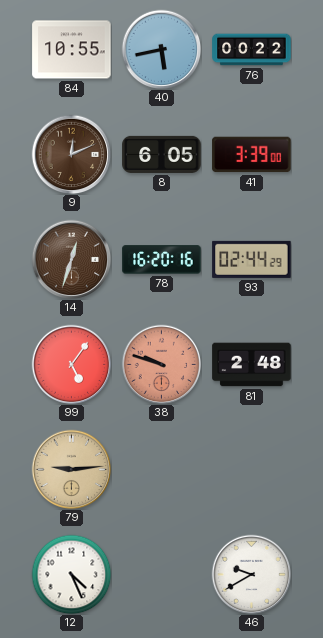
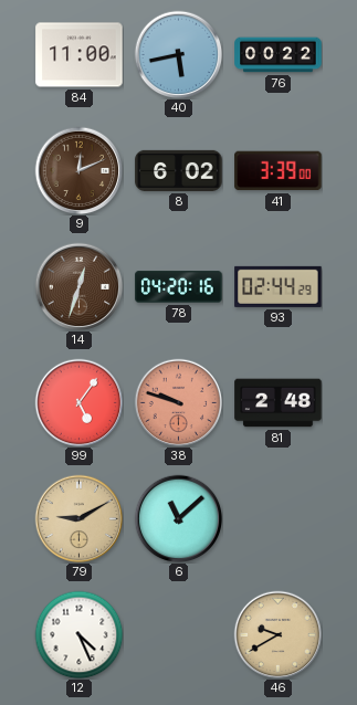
84: 10:55 -> 11:00
8: 6:05 -> 6:02
78: 16:20 -> 04:20
79: 9:14 -> 9:10
6: none -> 11:08
46 dial: white -> champagne
